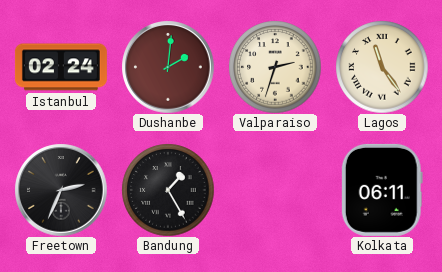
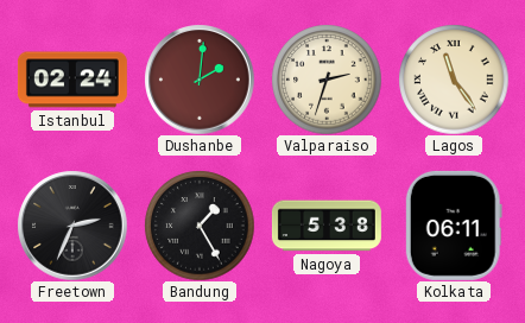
Nagoya: none -> 5:38
